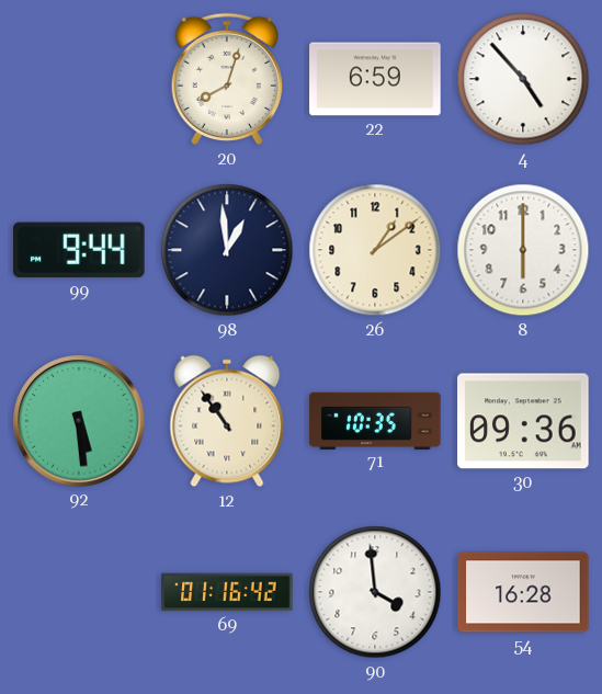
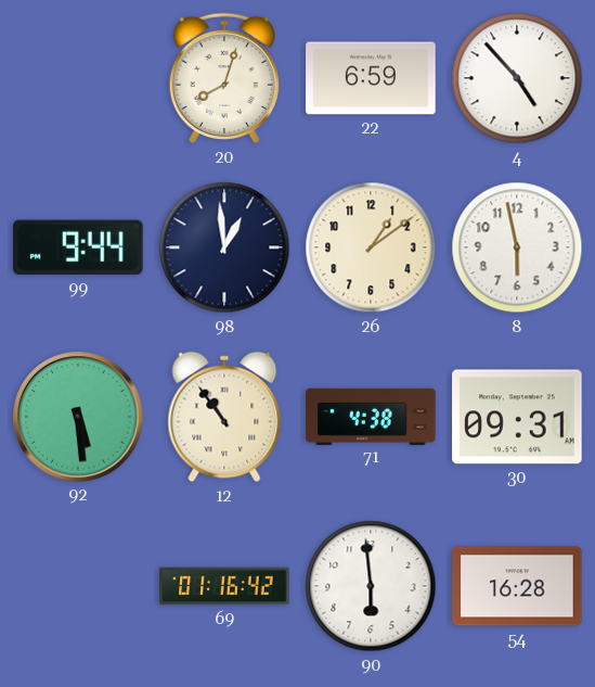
8: 6:00 -> 5:58
71: 10:35 -> 4:38
30: 09:36 -> 09:31
90: 3:59 -> 5:59
